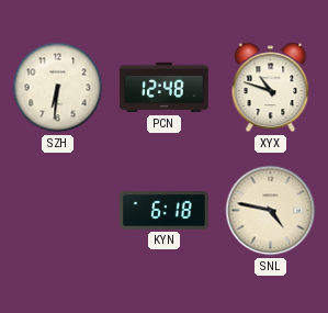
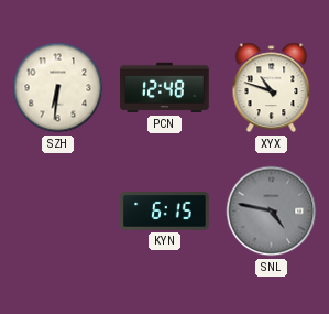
KYN: 6:18 -> 6:15
SNL dial: cream -> grey
